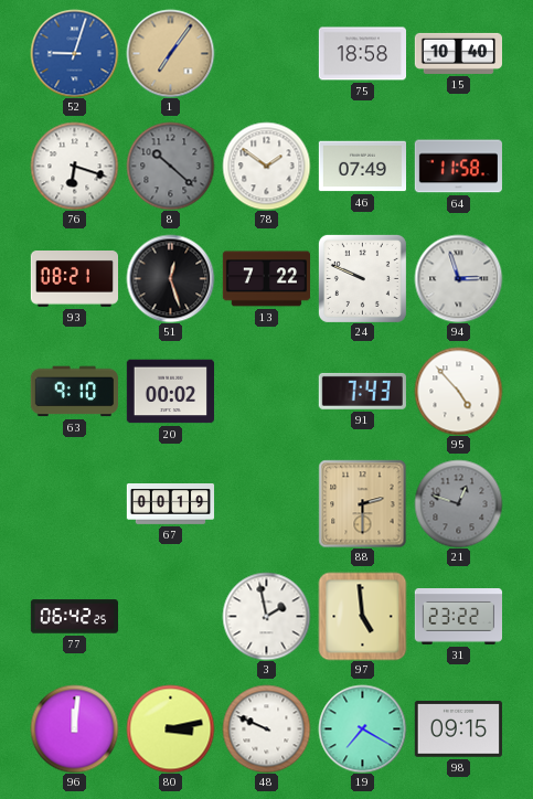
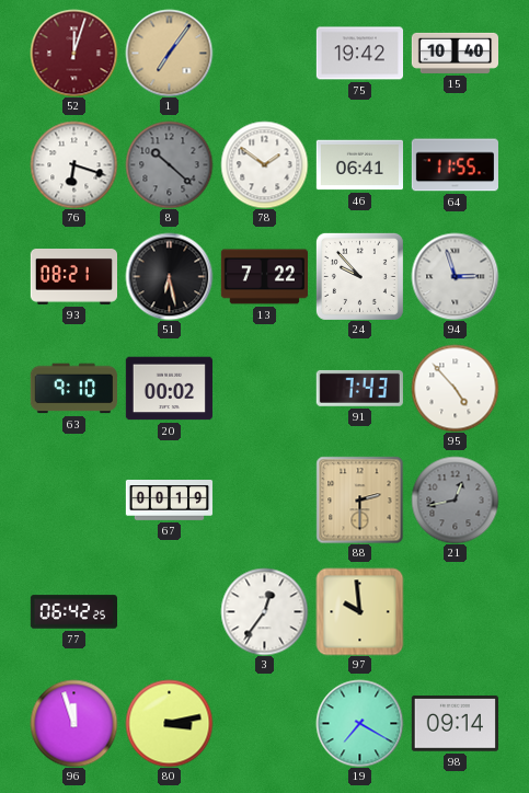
52: 9:03 -> 12:03
52 dial: blue -> burgundy
75: 18:58 -> 19:42
46: 07:49 -> 06:41
64: 11:58 -> 11:55
51: 12:27 -> 6:28
24: 9:49 -> 9:53
21: 12:48 -> 12:43
3: 1:58 -> 12:36
97: 4:59 -> 9:59
31: 23:22 -> none
96: 12:01 -> 11:57
48: 9:49 -> none
98: 09:15 -> 09:14
